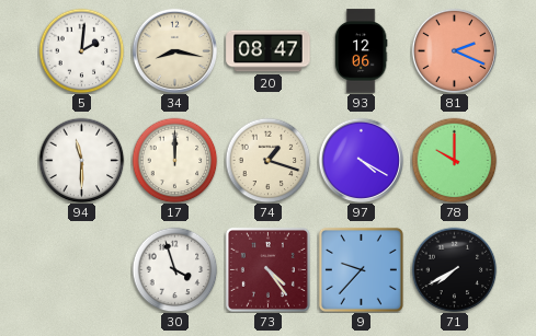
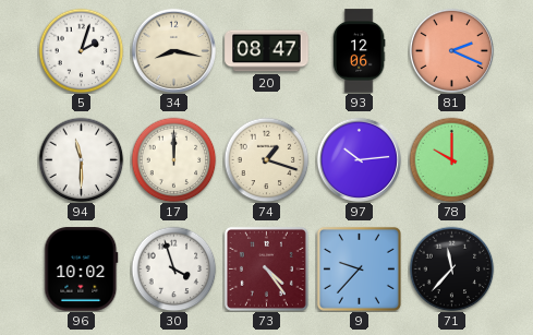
5: 2:01 -> 2:03
97: 4:20 -> 10:14
96: none -> 10:02
71: 7:40 -> 11:37
